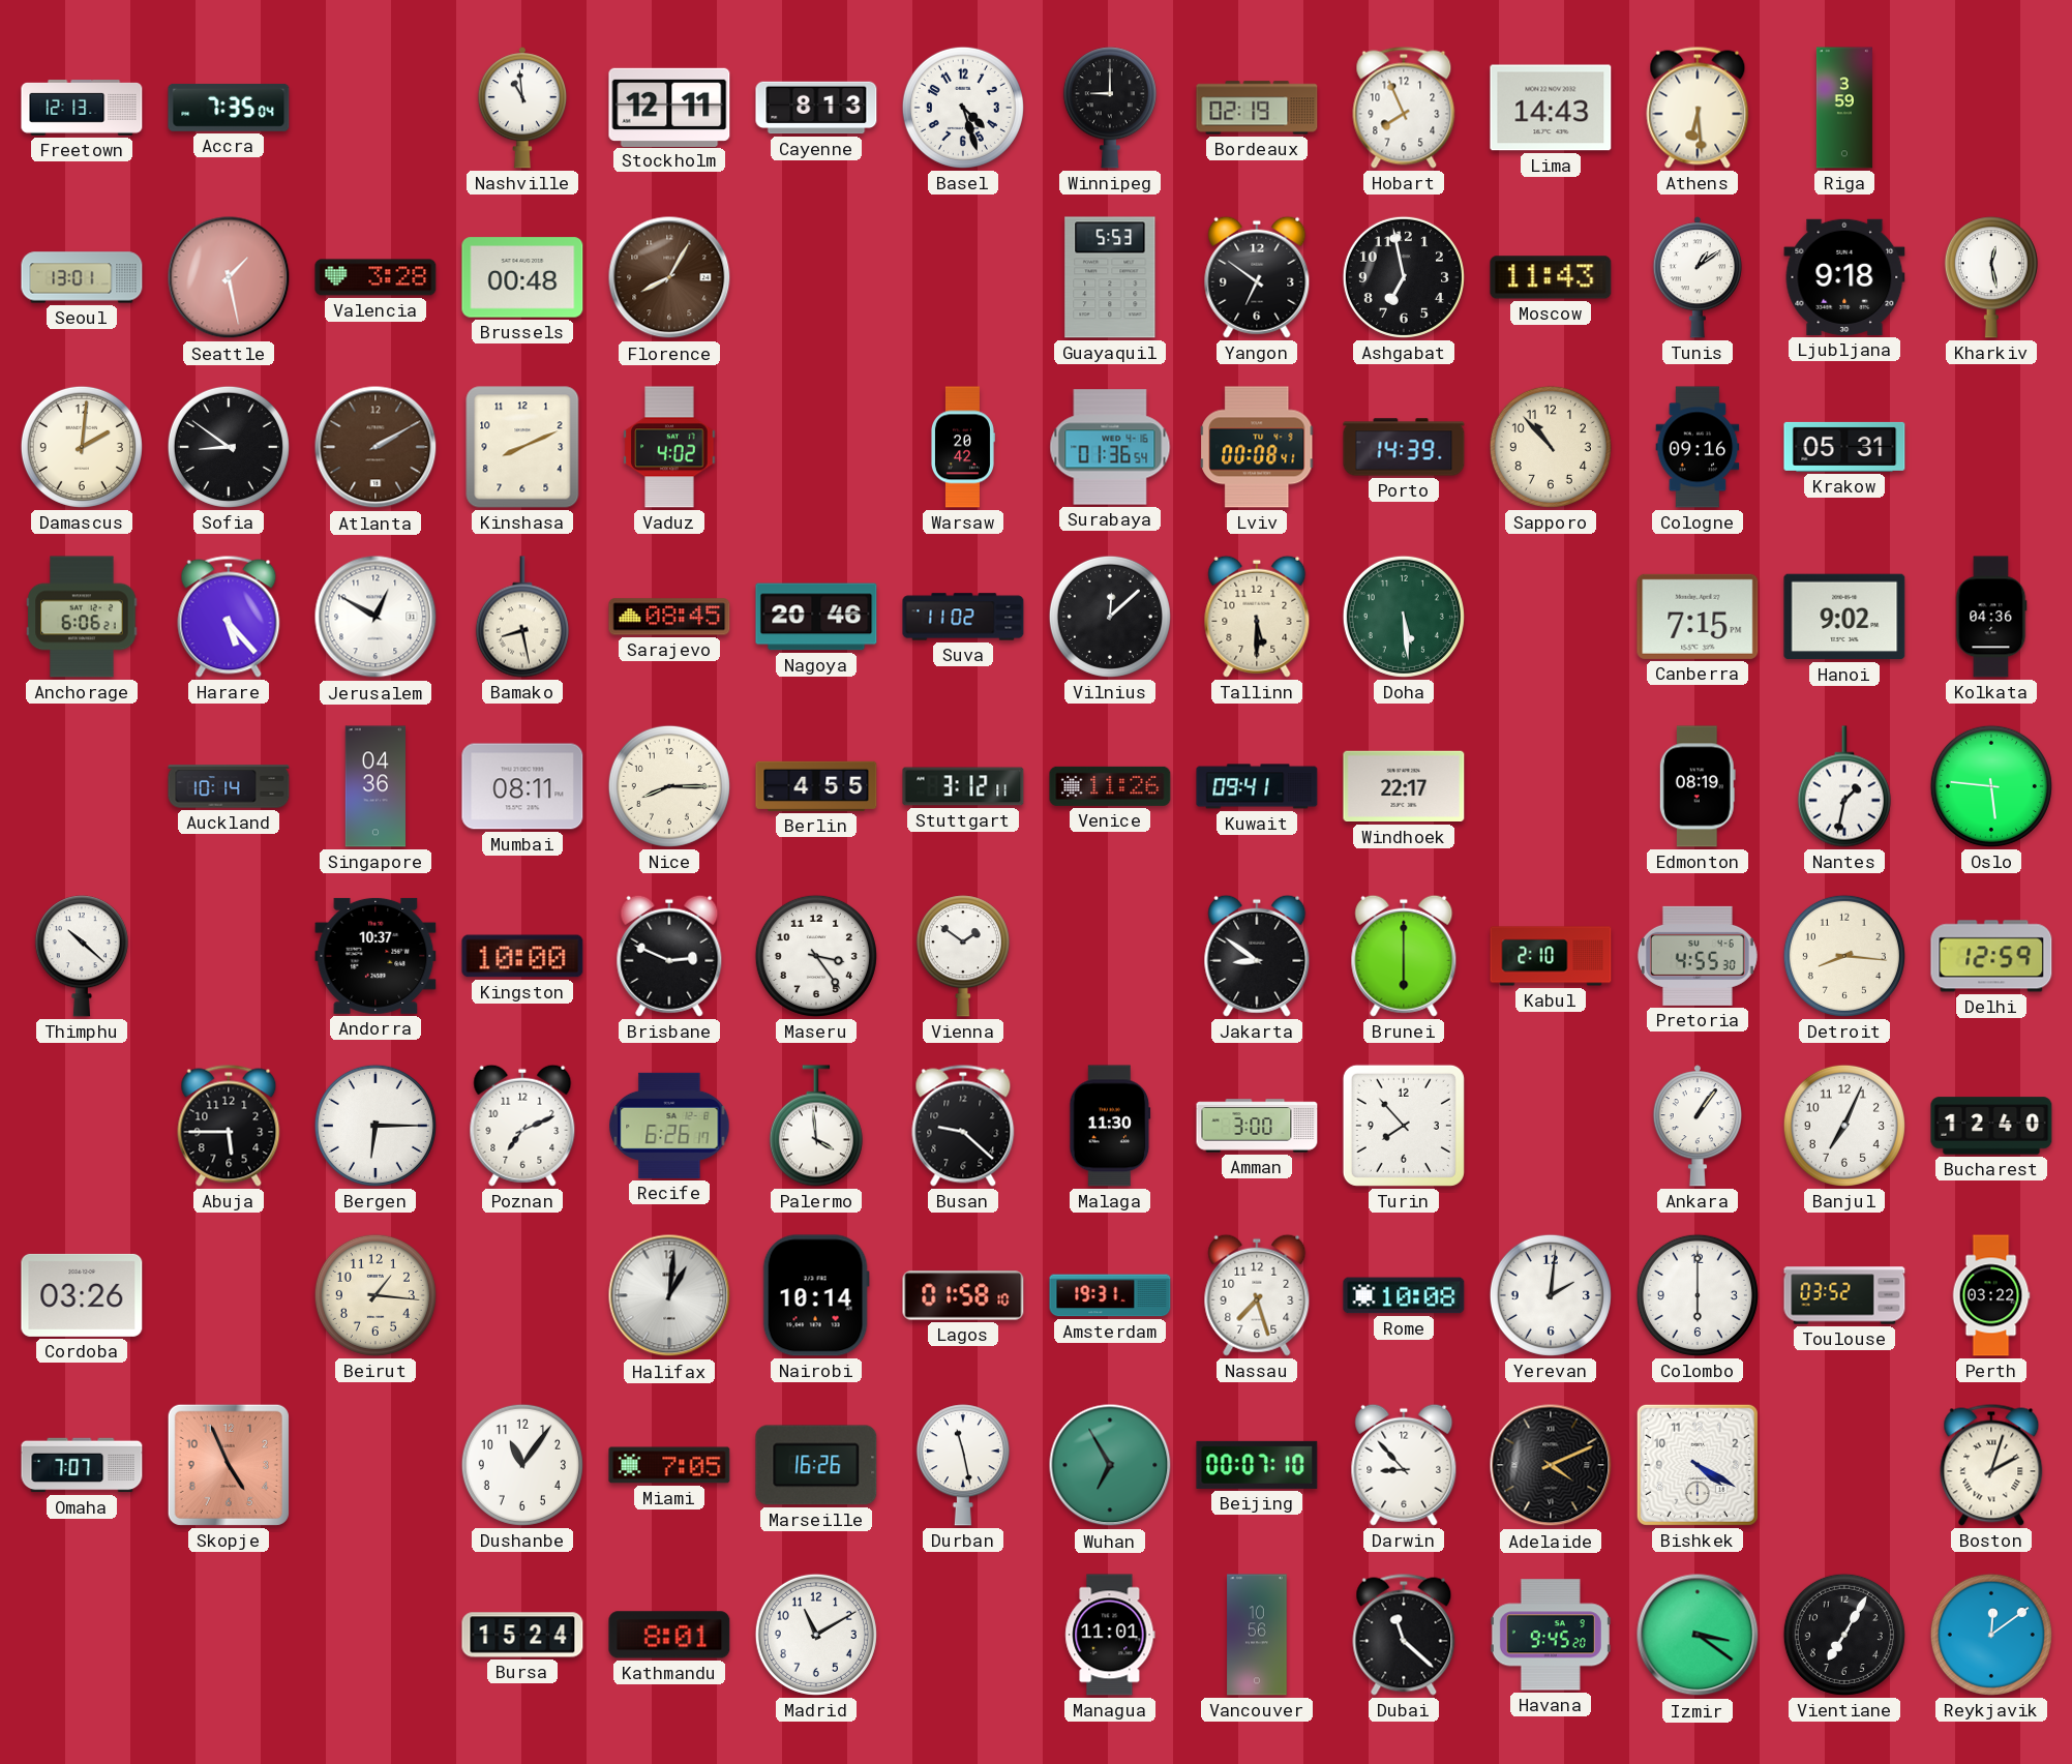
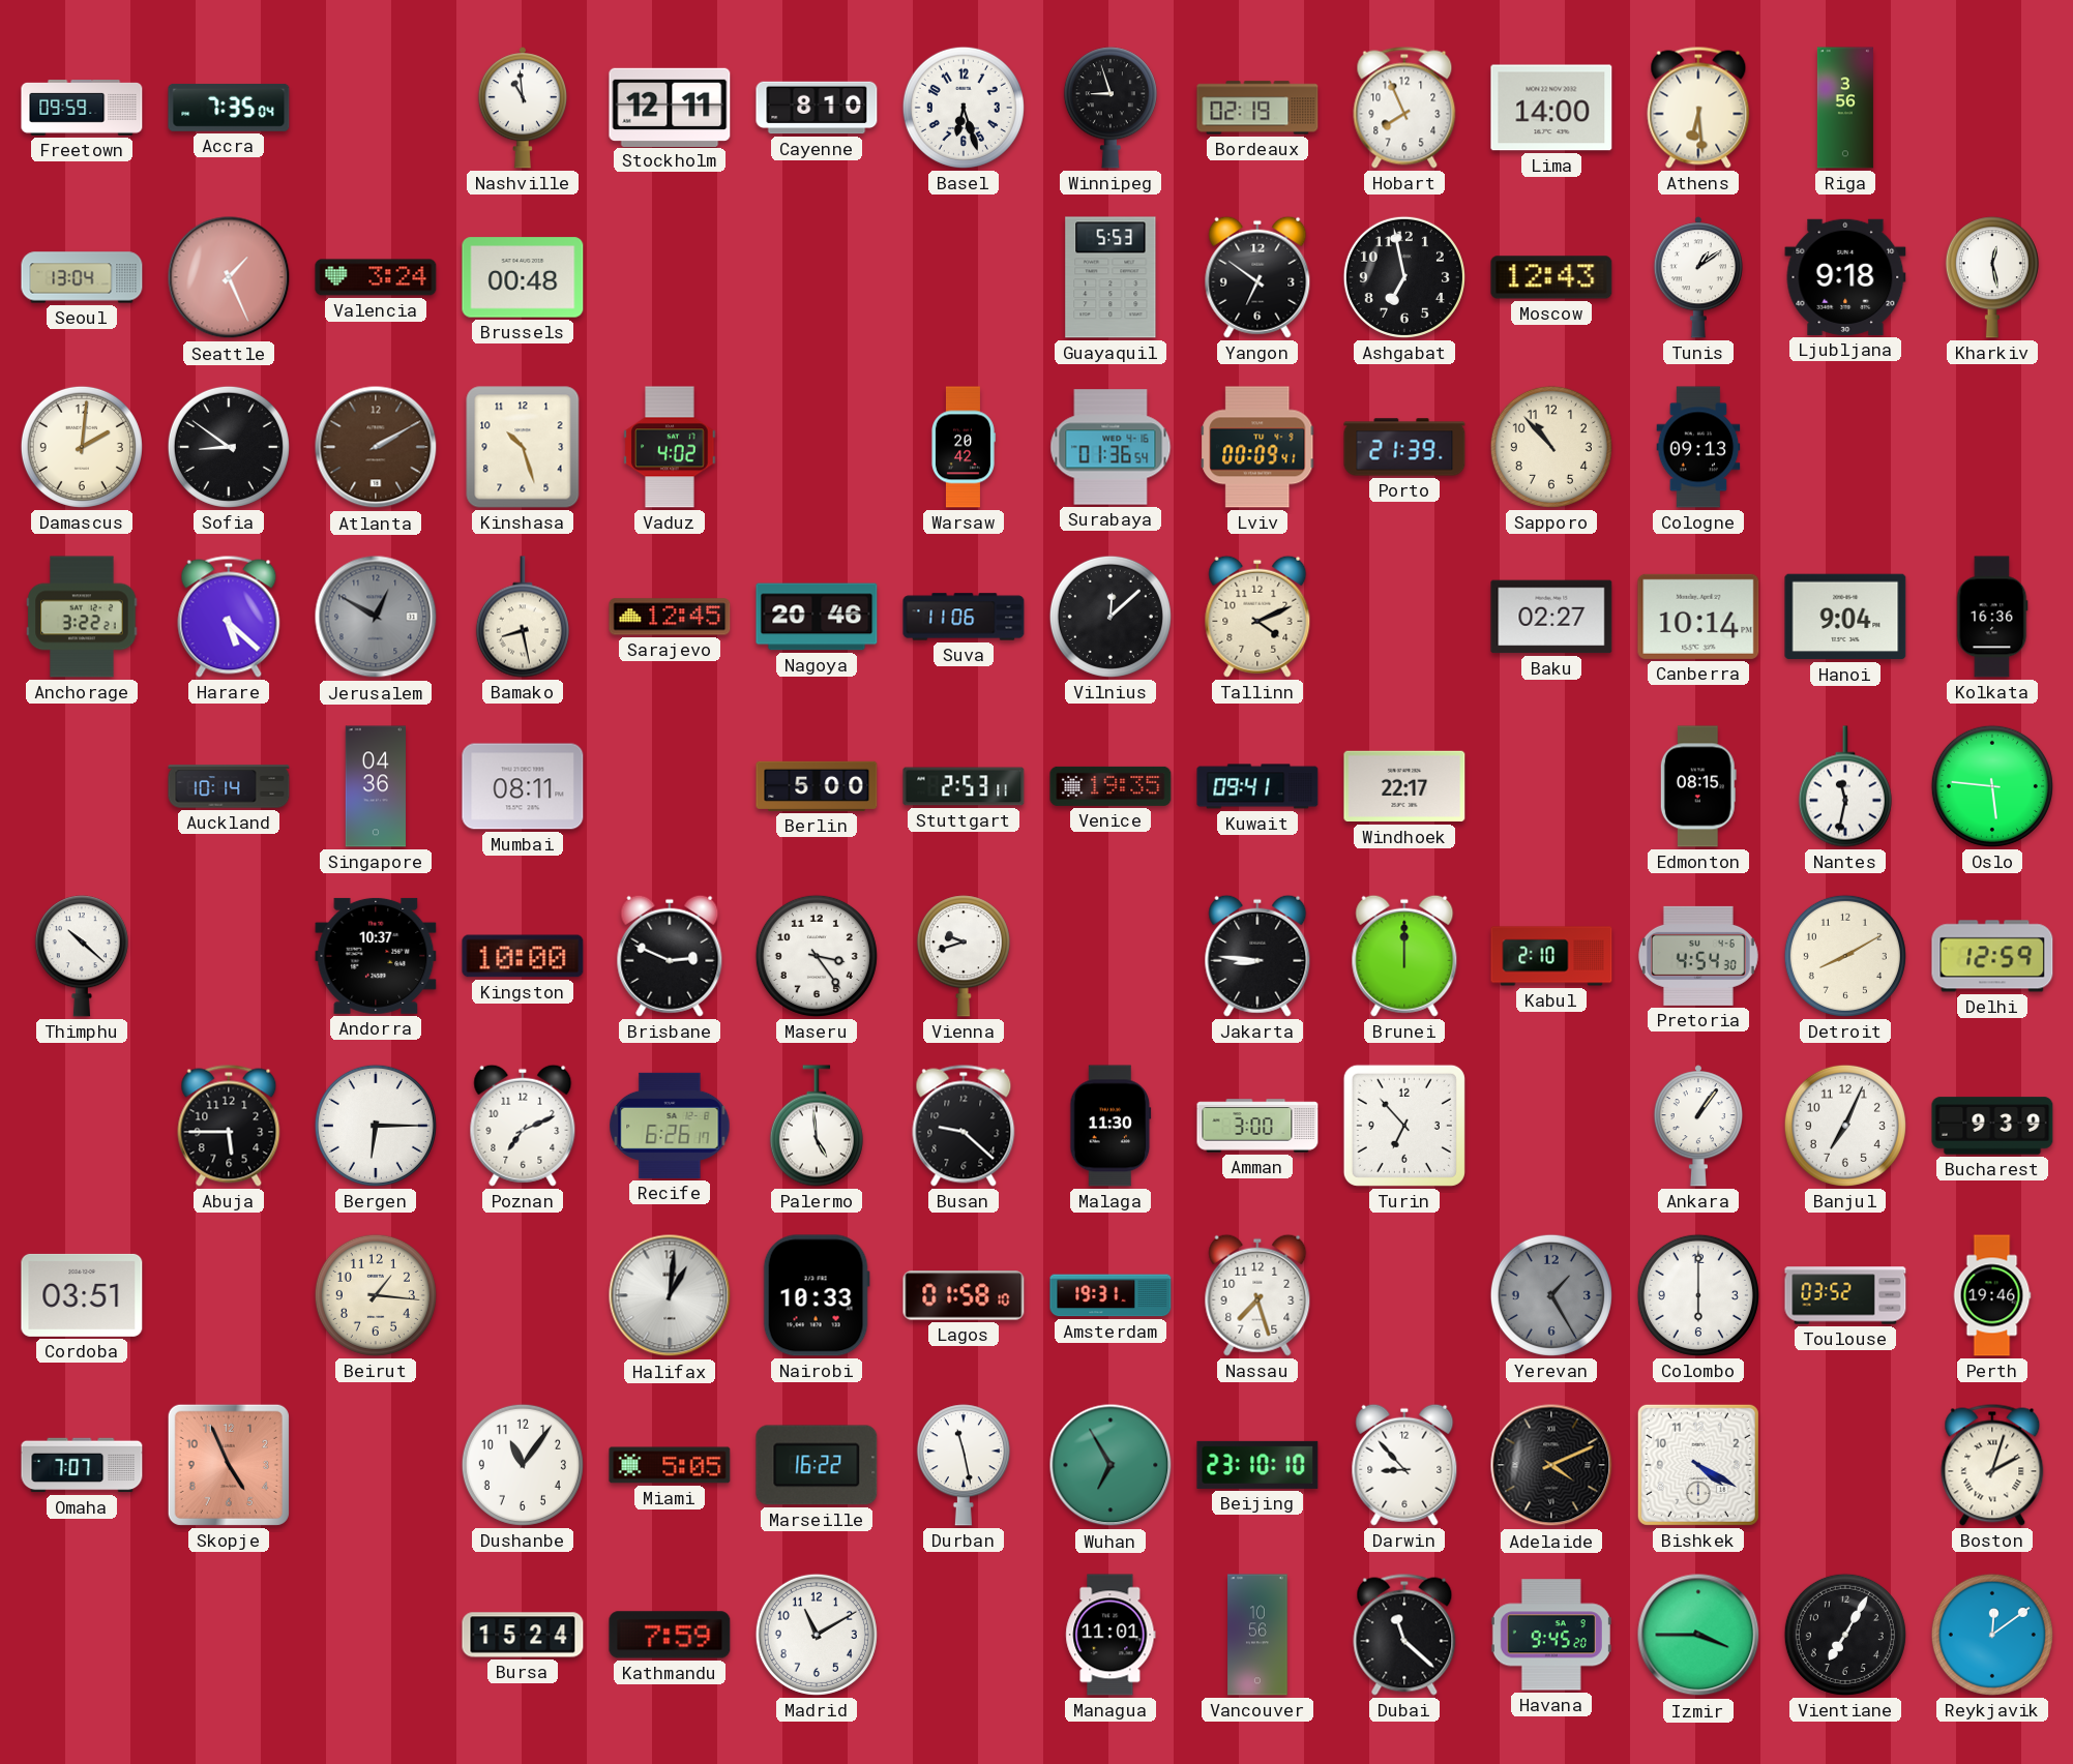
Freetown: 12:13 -> 09:59
Cayenne: 8:13 -> 8:10
Basel: 4:27 -> 6:27
Winnipeg: 9:00 -> 8:57
Lima: 14:43 -> 14:00
Riga: 3:59 -> 3:56
Seoul: 13:01 -> 13:04
Seattle: 1:28 -> 1:26
Valencia: 3:28 -> 3:24
Florence: 8:05 -> none
Moscow: 11:43 -> 12:43
Kinshasa: 8:11 -> 10:27
Lviv: 00:08 -> 00:09
Porto: 14:39 -> 21:39
Cologne: 09:16 -> 09:13
Krakow: 05:31 -> none
Anchorage: 6:06 -> 3:22
Harare: 5:23 -> 5:22
Jerusalem dial: white -> grey
Sarajevo: 08:45 -> 12:45
Suva: 11:02 -> 11:06
Tallinn: 5:30 -> 4:11
Doha: 5:29 -> none
Baku: none -> 02:27
Canberra: 7:15 -> 10:14
Hanoi: 9:02 -> 9:04
Kolkata: 04:36 -> 16:36
Nice: 8:15 -> none
Berlin: 4:55 -> 5:00
Stuttgart: 3:12 -> 2:53
Venice: 11:26 -> 19:35
Edmonton: 08:19 -> 08:15
Nantes: 1:32 -> 11:32
Vienna: 1:51 -> 9:42
Jakarta: 8:51 -> 8:46
Brunei: 6:00 -> 12:00
Pretoria: 4:55 -> 4:54
Detroit: 8:16 -> 8:10
Palermo: 3:59 -> 4:59
Turin: 7:53 -> 6:53
Bucharest: 12:40 -> 9:39
Cordoba: 03:26 -> 03:51
Nairobi: 10:14 -> 10:33
Rome: 10:08 -> none
Yerevan: 2:01 -> 1:25
Yerevan dial: white -> grey
Perth: 03:22 -> 19:46
Miami: 7:05 -> 5:05
Marseille: 16:26 -> 16:22
Beijing: 00:07 -> 23:10
Kathmandu: 8:01 -> 7:59
Izmir: 3:21 -> 3:45
